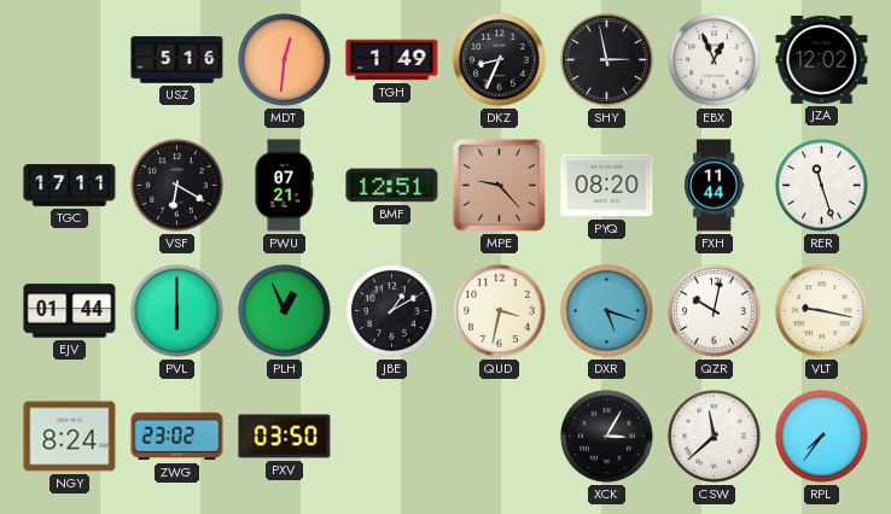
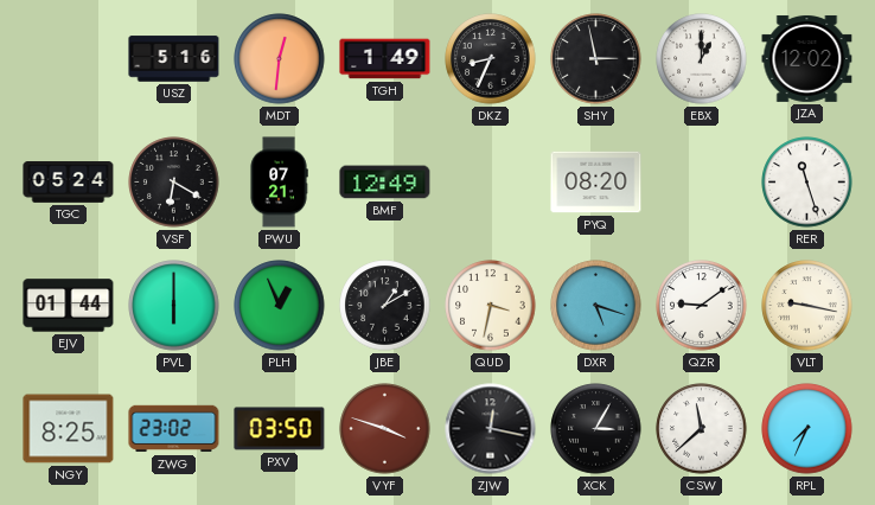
EBX: 12:56 -> 1:00
TGC: 17:11 -> 05:24
BMF: 12:51 -> 12:49
MPE: 9:23 -> none
FXH: 11:44 -> none
QZR: 10:02 -> 9:09
NGY: 8:24 -> 8:25
VYF: none -> 3:48
ZJW: none -> 12:17
RPL: 7:36 -> 7:34
